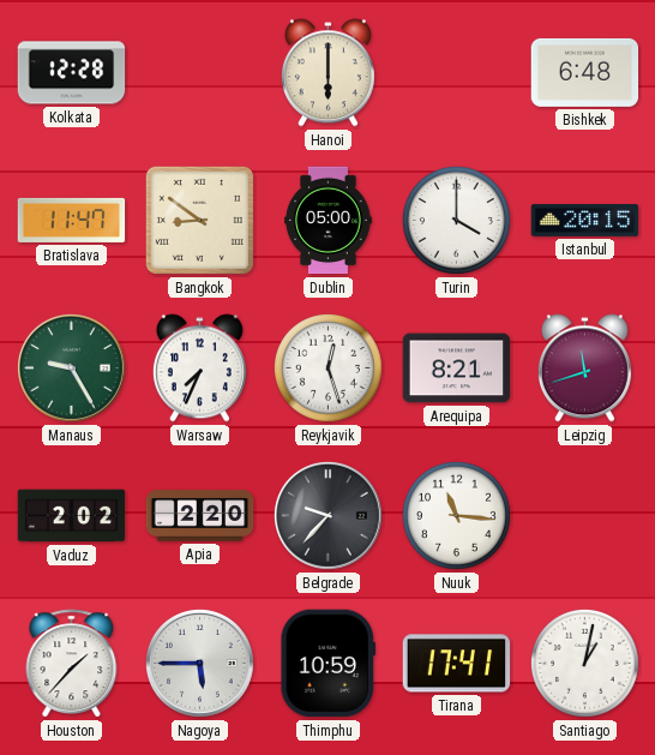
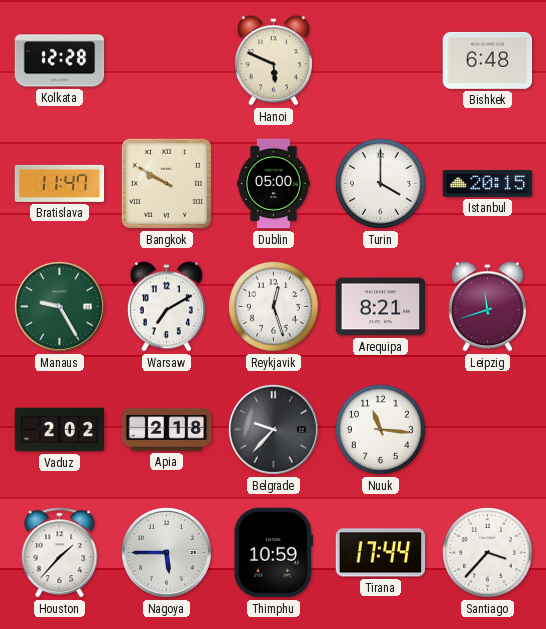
Hanoi: 6:00 -> 5:49
Bangkok: 8:51 -> 9:50
Warsaw: 7:34 -> 7:10
Apia: 2:20 -> 2:18
Tirana: 17:41 -> 17:44
Santiago: 1:02 -> 3:37
